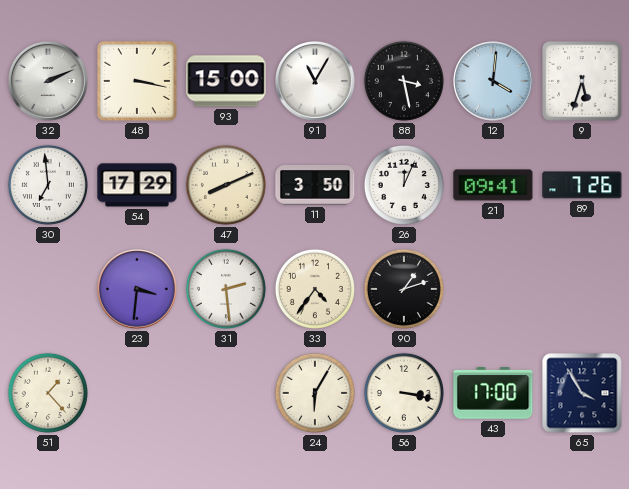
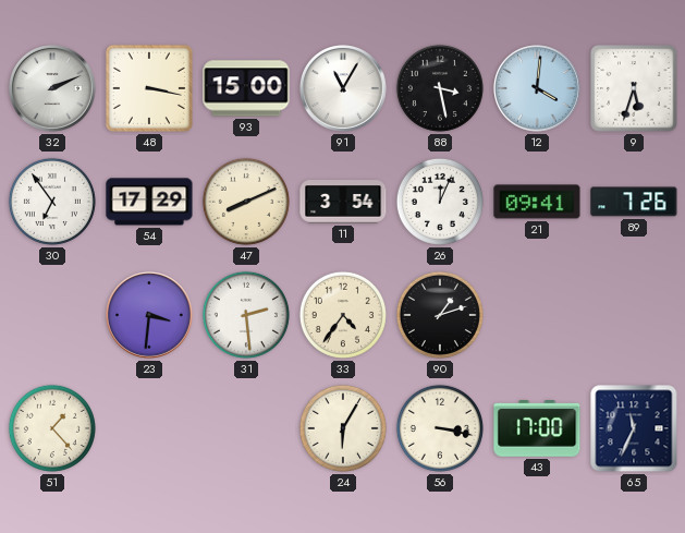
30: 6:59 -> 6:54
11: 3:50 -> 3:54
65: 3:55 -> 11:34
